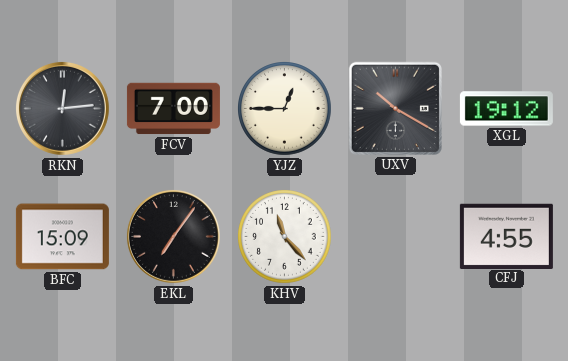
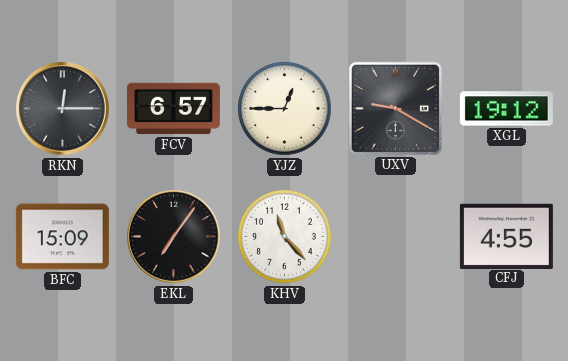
RKN: 12:14 -> 12:15
FCV: 7:00 -> 6:57
UXV: 10:20 -> 9:20
